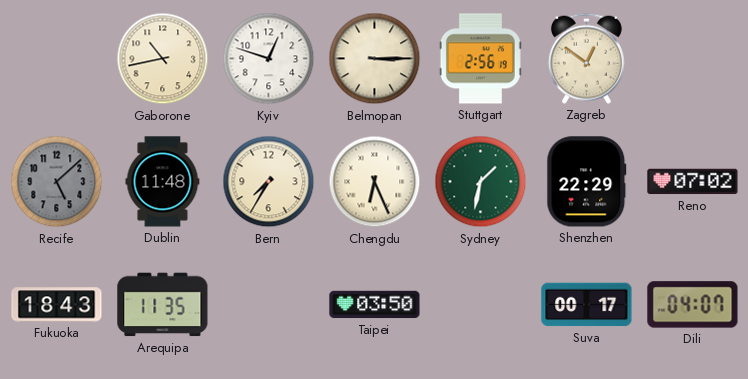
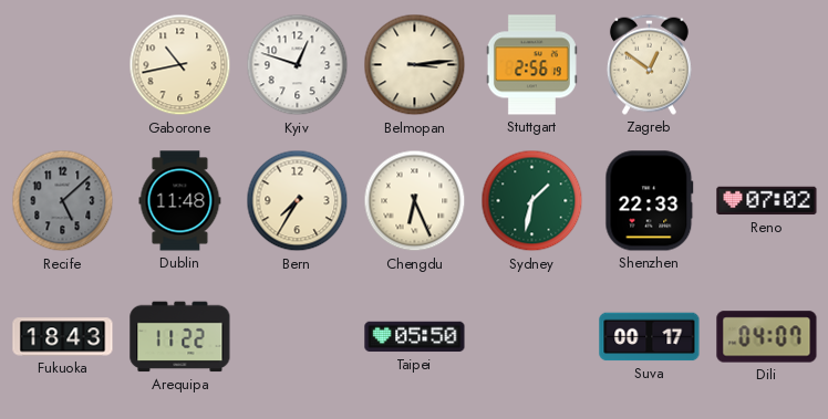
Belmopan: 3:15 -> 3:14
Shenzhen: 22:29 -> 22:33
Arequipa: 11:35 -> 11:22
Taipei: 03:50 -> 05:50
